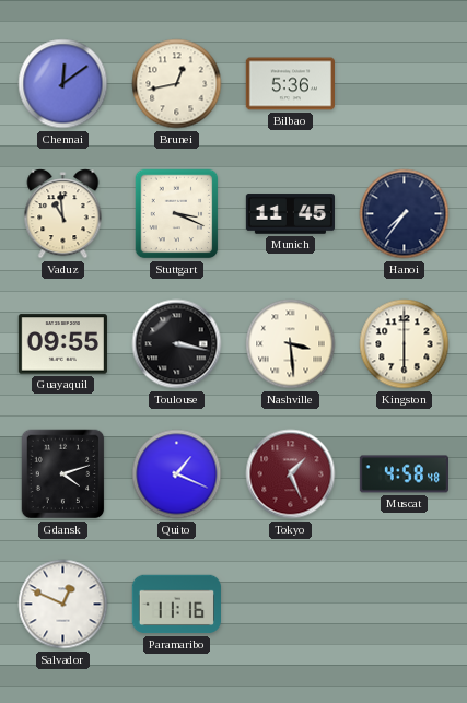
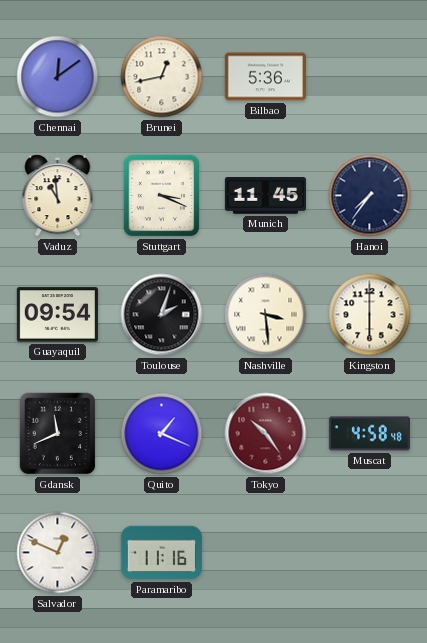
Guayaquil: 09:55 -> 09:54
Toulouse: 3:17 -> 2:03
Gdansk: 4:12 -> 11:41
Tokyo: 1:26 -> 10:24
